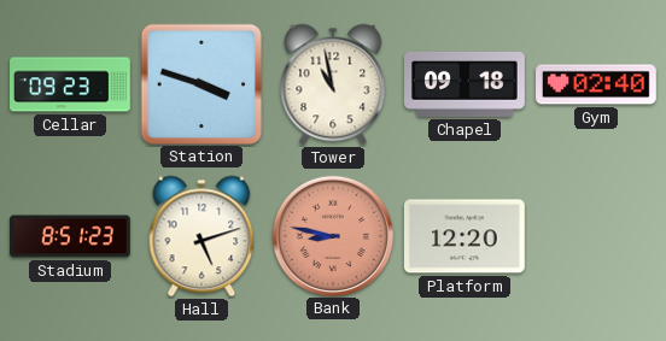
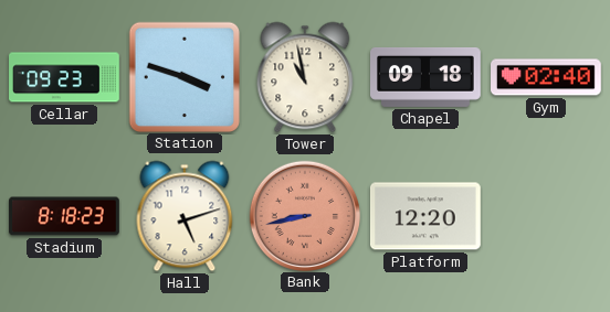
Stadium: 8:51 -> 8:18
Bank: 8:47 -> 8:43
